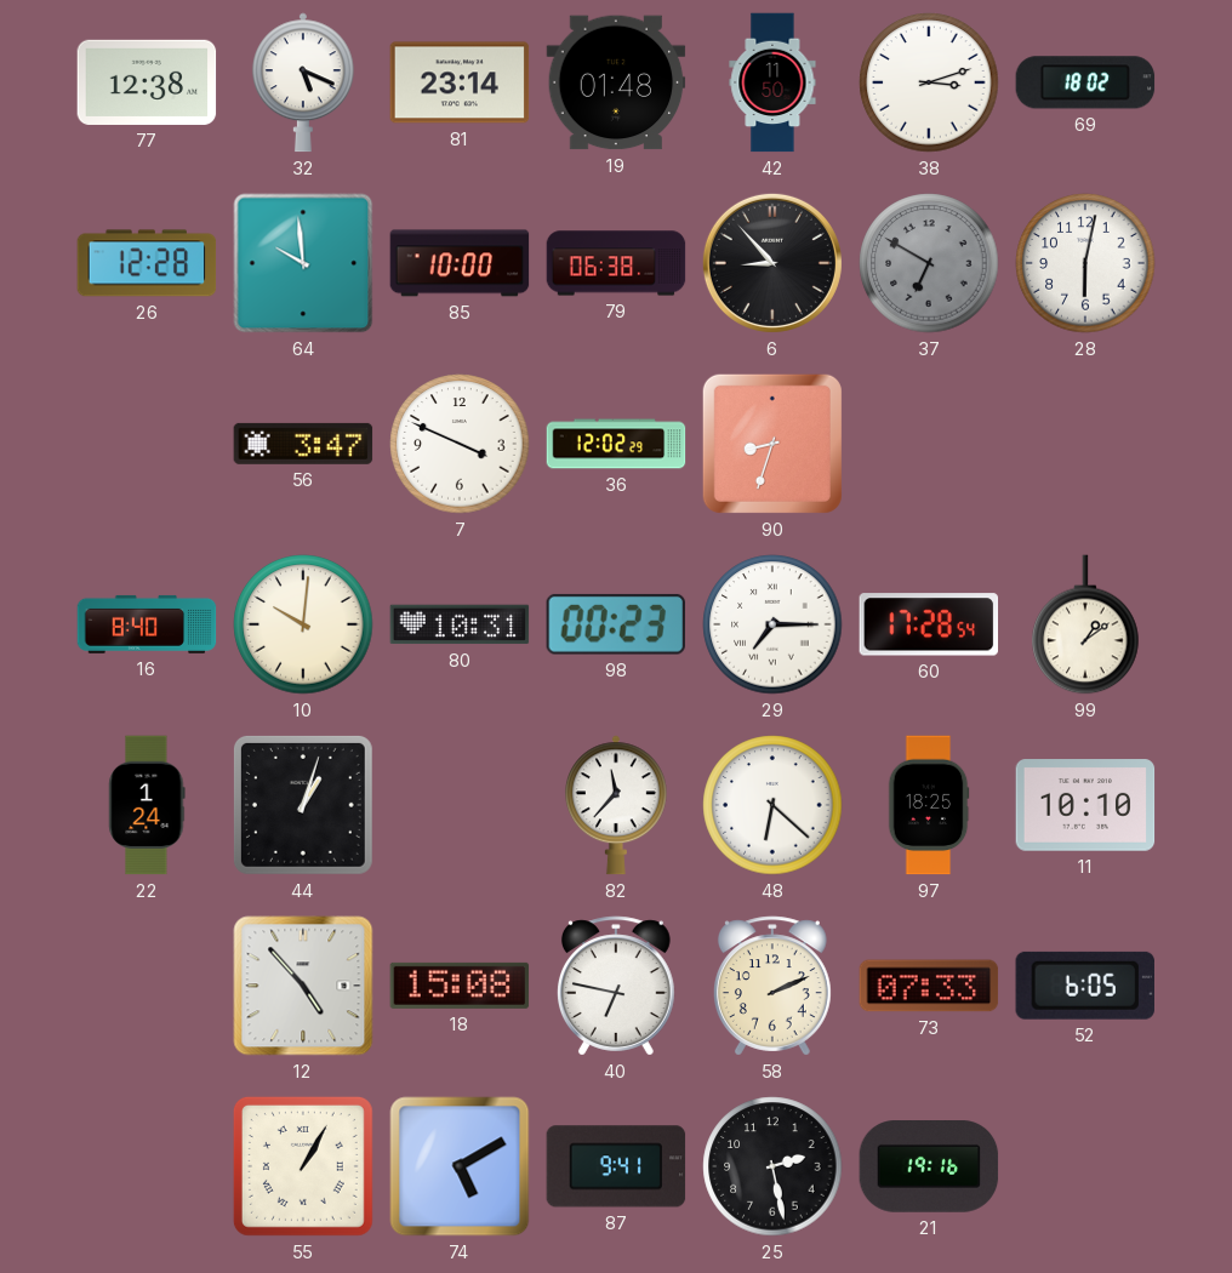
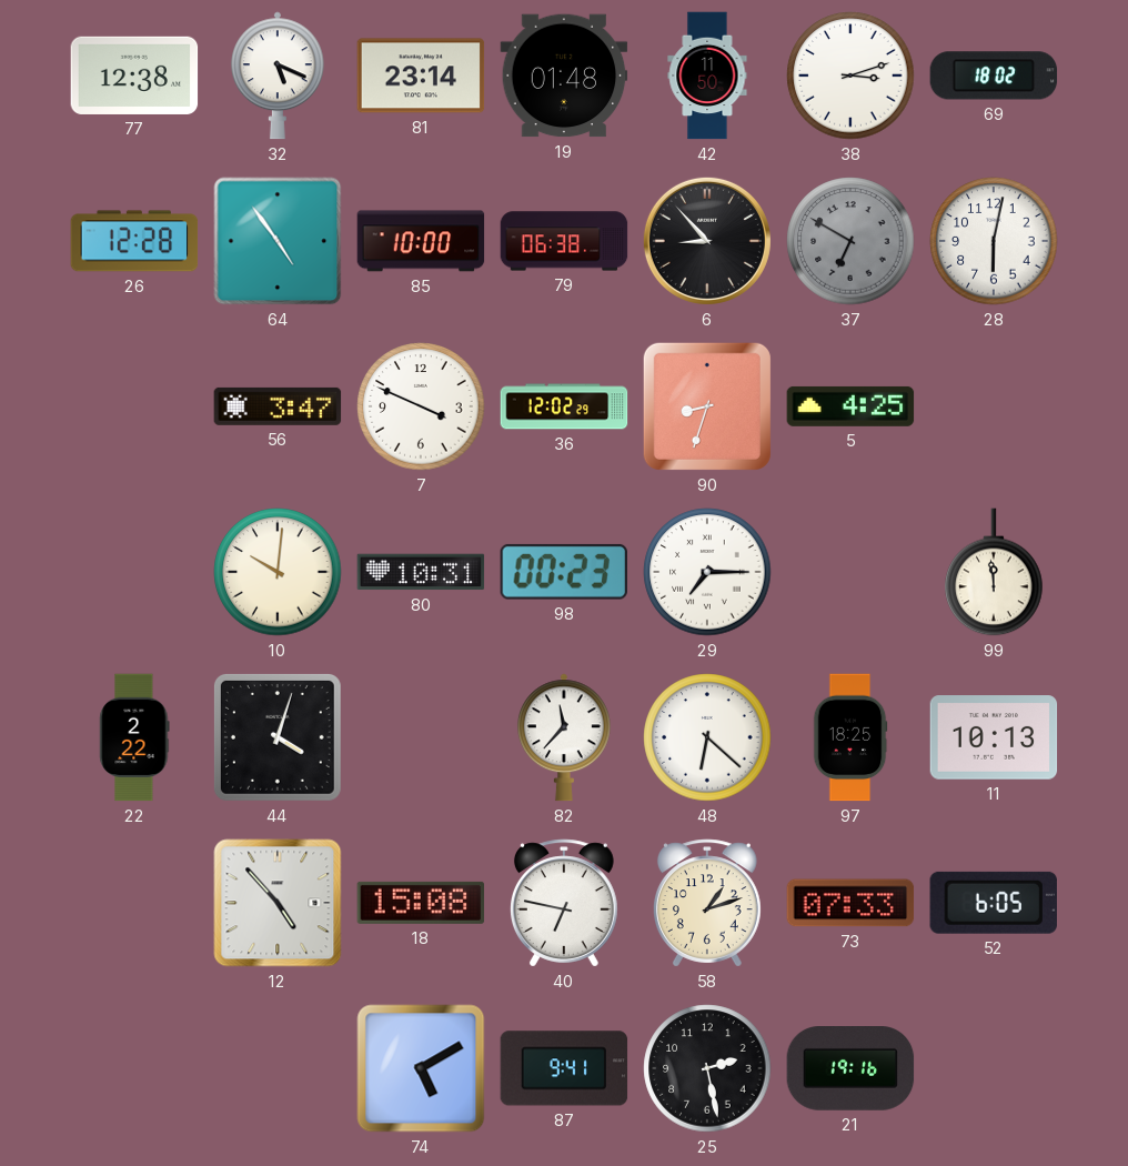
64: 9:59 -> 4:54
5: none -> 4:25
16: 8:40 -> none
60: 17:28 -> none
99: 1:09 -> 11:59
22: 1:24 -> 2:22
44: 1:03 -> 4:03
11: 10:10 -> 10:13
58: 2:11 -> 1:12
55: 1:05 -> none
